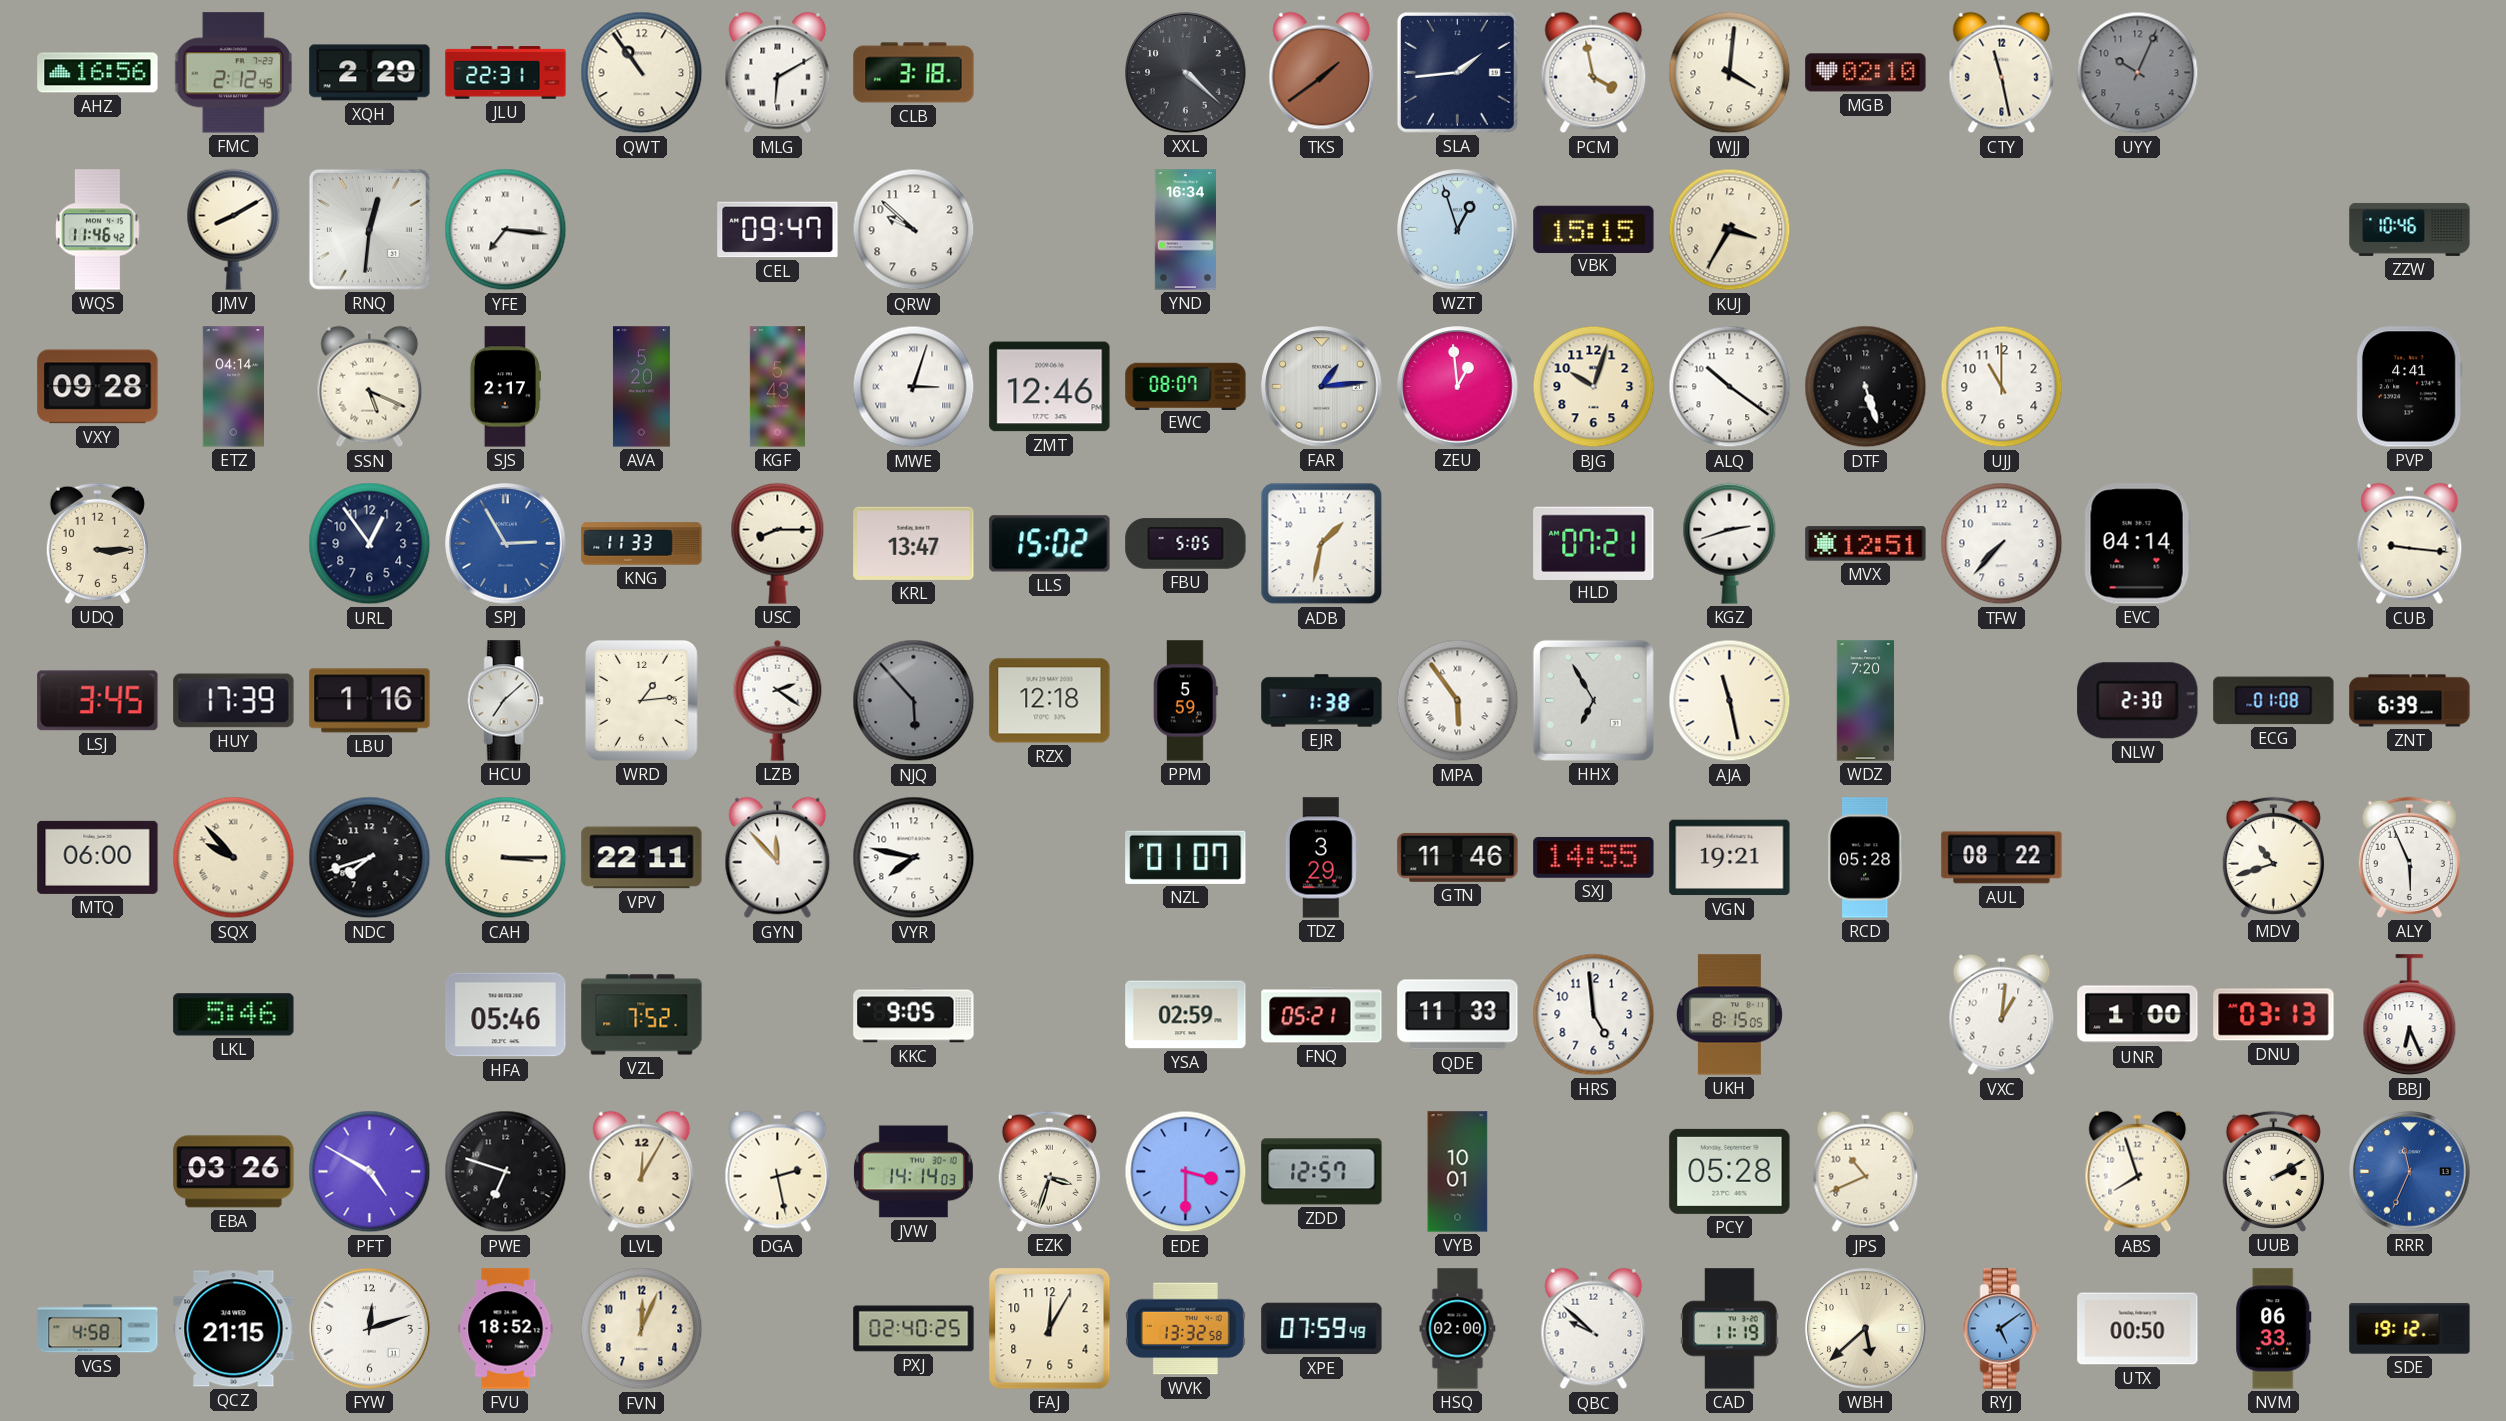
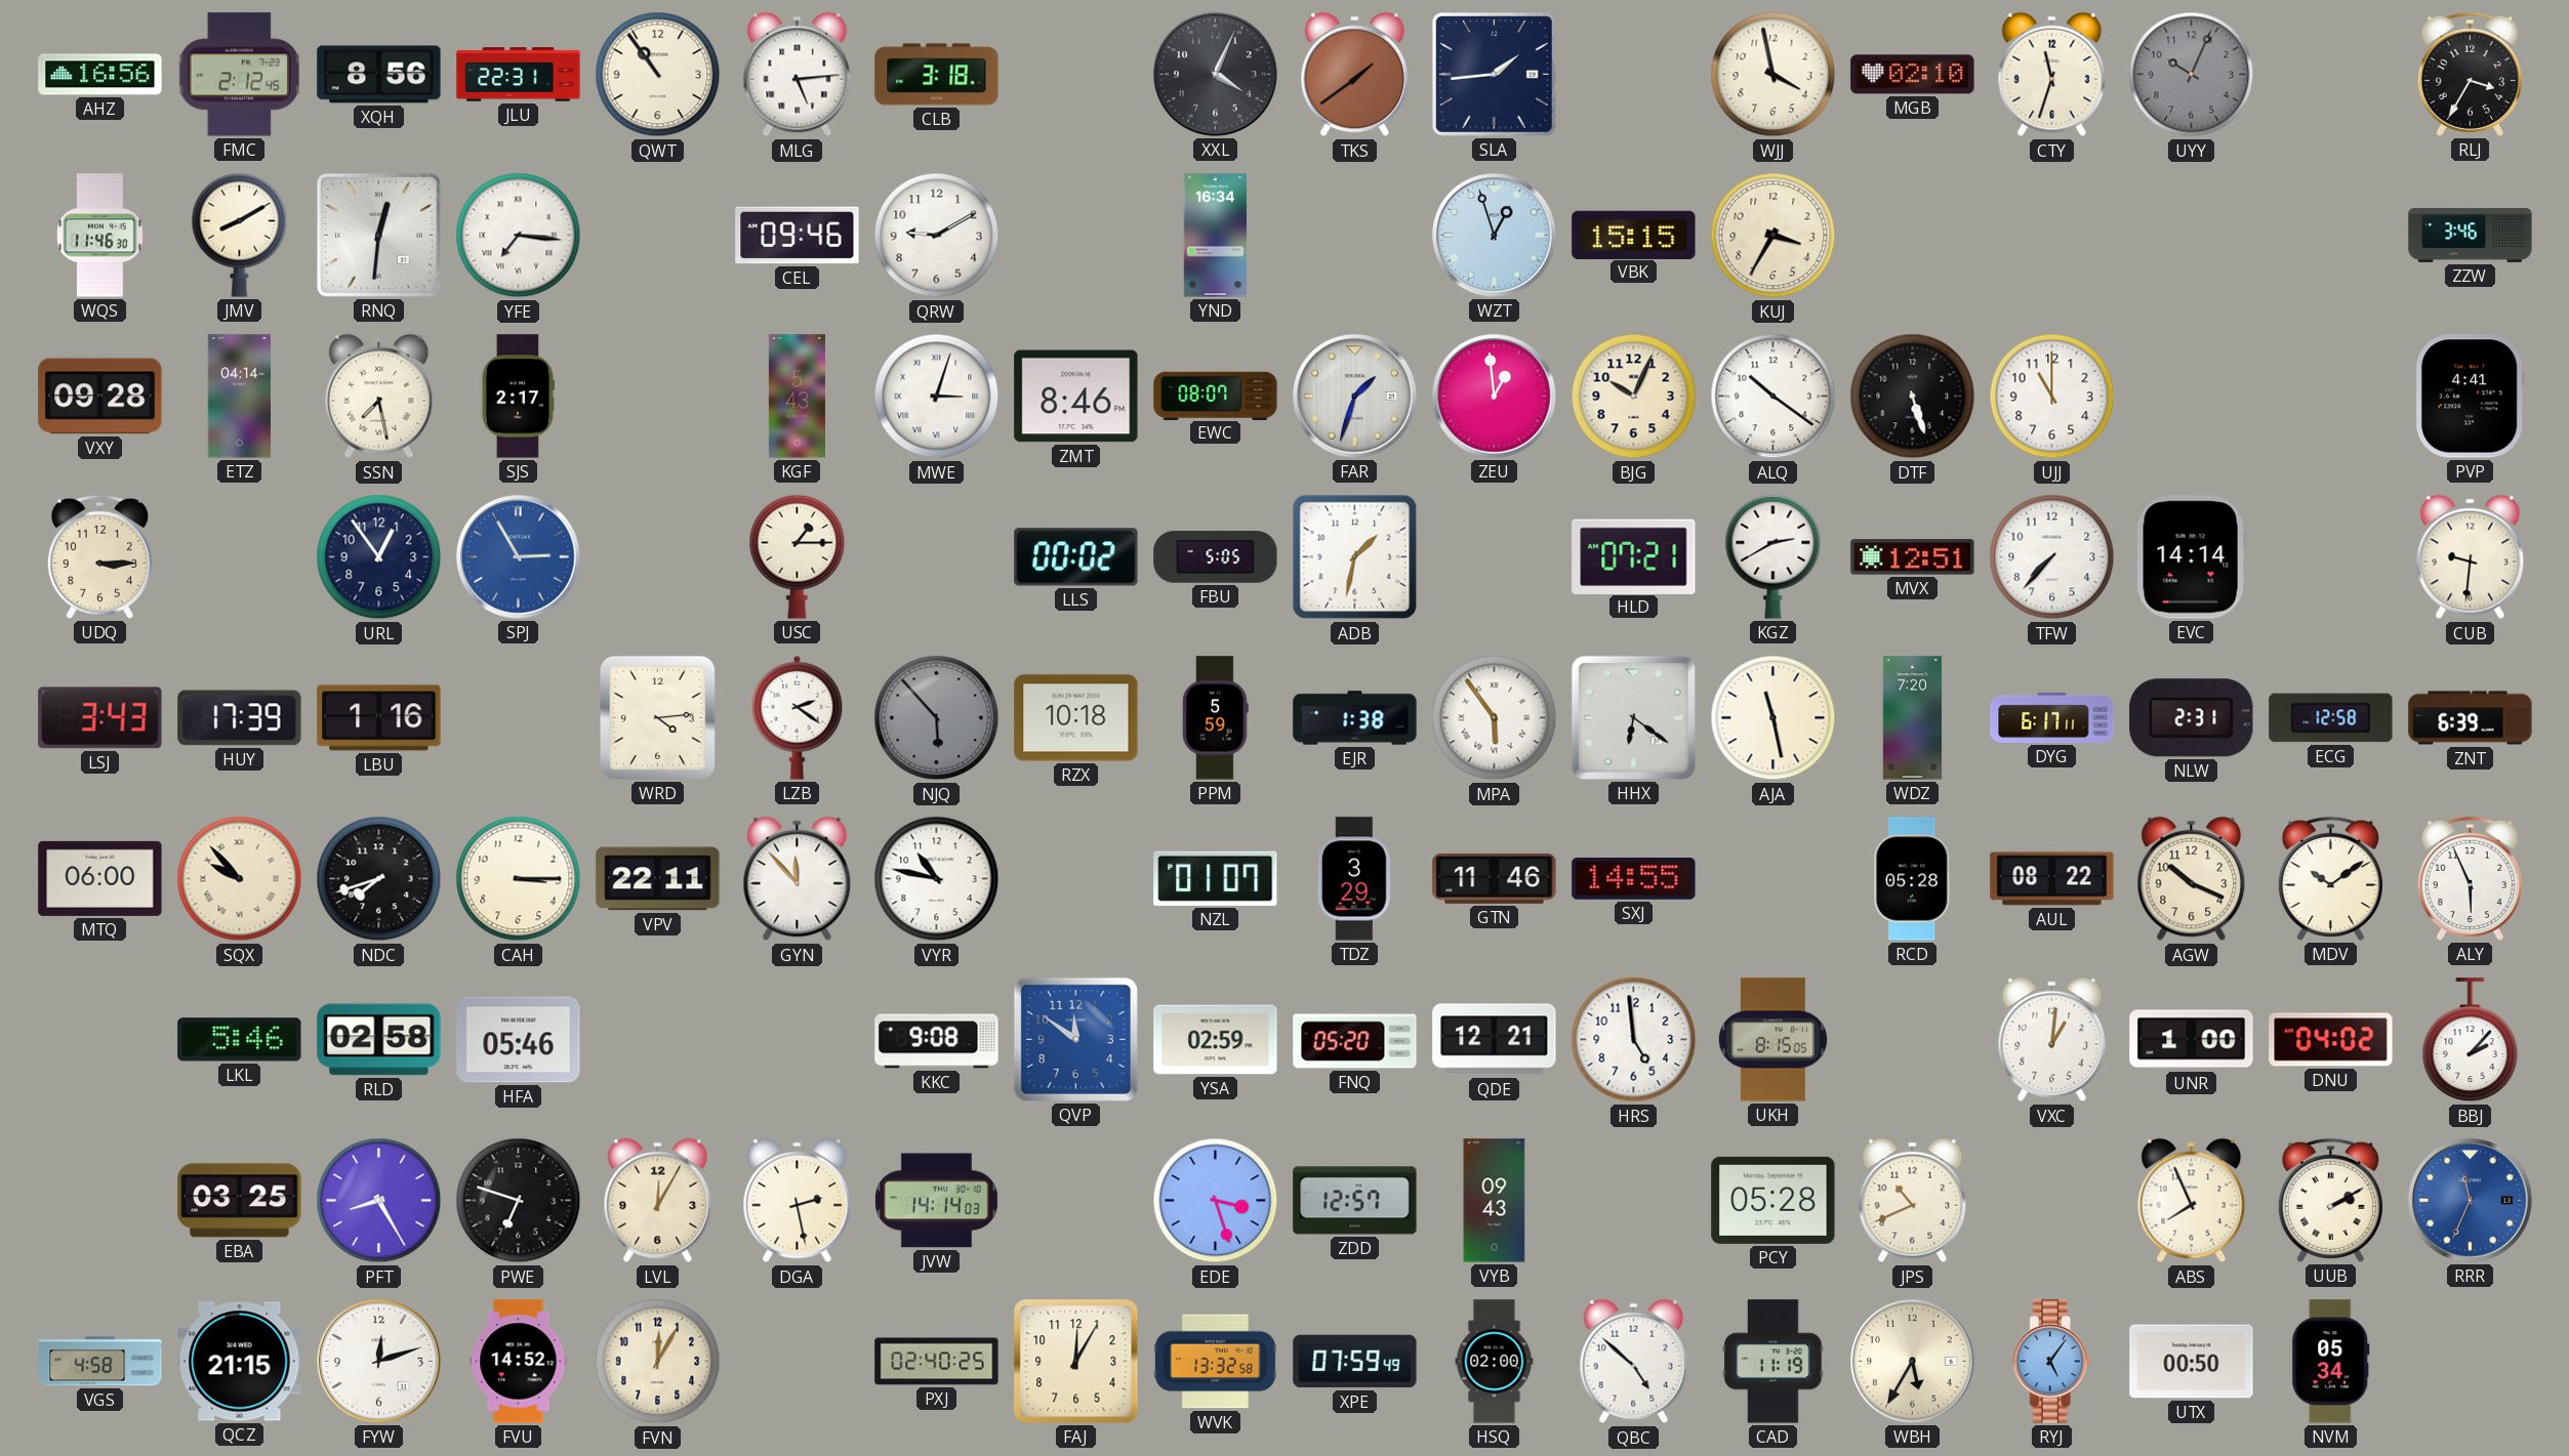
XQH: 2:29 -> 8:56
MLG: 6:10 -> 5:14
XXL: 4:22 -> 4:04
PCM: 3:58 -> none
WJJ: 4:01 -> 3:58
CTY: 11:28 -> 11:33
RLJ: none -> 3:35
WQS: 11:46:42 -> 11:46:30
CEL: 09:47 -> 09:46
QRW: 9:52 -> 9:10
ZZW: 10:46 -> 3:46
SSN: 5:19 -> 7:28
AVA: 5:20 -> none
ZMT: 12:46 -> 8:46
FAR: 1:14 -> 1:33
BJG: 10:03 -> 10:04
KNG: 11:33 -> none
USC: 8:15 -> 1:15
KRL: 13:47 -> none
LLS: 15:02 -> 00:02
KGZ: 2:42 -> 2:40
EVC: 04:14 -> 14:14
CUB: 9:16 -> 9:31
LSJ: 3:45 -> 3:43
HCU: 7:08 -> none
WRD: 1:14 -> 4:14
RZX: 12:18 -> 10:18
HHX: 6:55 -> 6:21
DYG: none -> 6:17
NLW: 2:30 -> 2:31
ECG: 01:08 -> 12:58
VYR: 7:47 -> 10:47
VGN: 19:21 -> none
AGW: none -> 10:19
MDV: 10:42 -> 10:09
RLD: none -> 02:58
VZL: 7:52 -> none
KKC: 9:05 -> 9:08
QVP: none -> 11:51
FNQ: 05:21 -> 05:20
QDE: 11:33 -> 12:21
DNU: 03:13 -> 04:02
BBJ: 6:26 -> 2:07
EBA: 03:26 -> 03:25
PFT: 4:50 -> 8:25
EZK: 3:33 -> none
EDE: 3:30 -> 3:27
VYB: 10:01 -> 09:43
ABS: 7:57 -> 7:56
FVU: 18:52 -> 14:52
FVN: 12:04 -> 12:05
QBC: 9:52 -> 4:52
WBH: 5:38 -> 5:35
RYJ: 5:09 -> 5:06
NVM: 06:33 -> 05:34
SDE: 19:12 -> none
